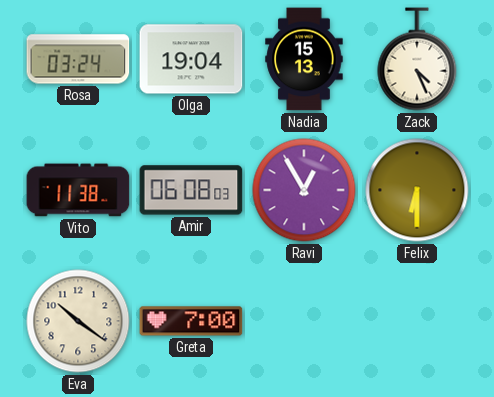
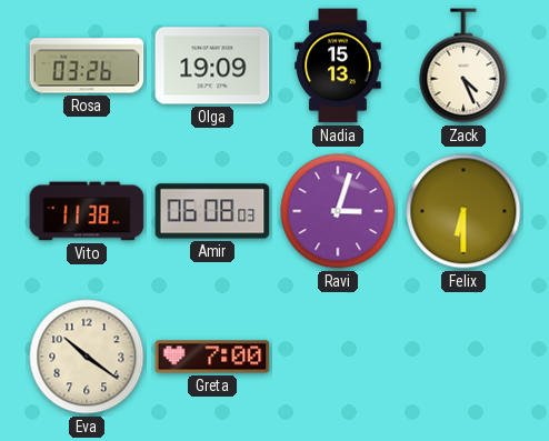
Rosa: 03:24 -> 03:26
Olga: 19:04 -> 19:09
Ravi: 12:55 -> 3:03
